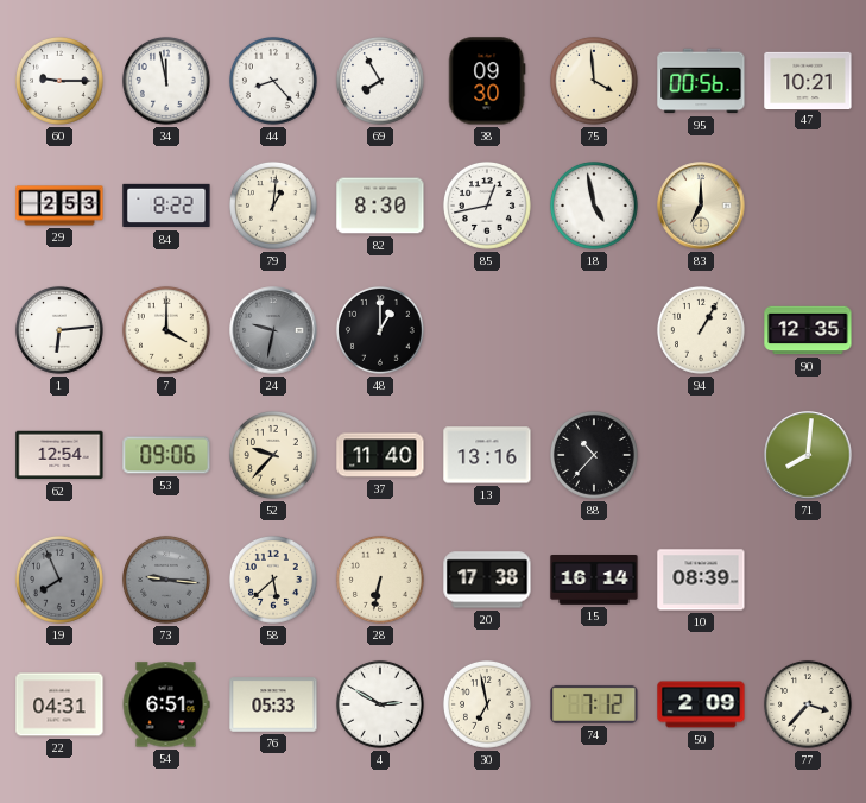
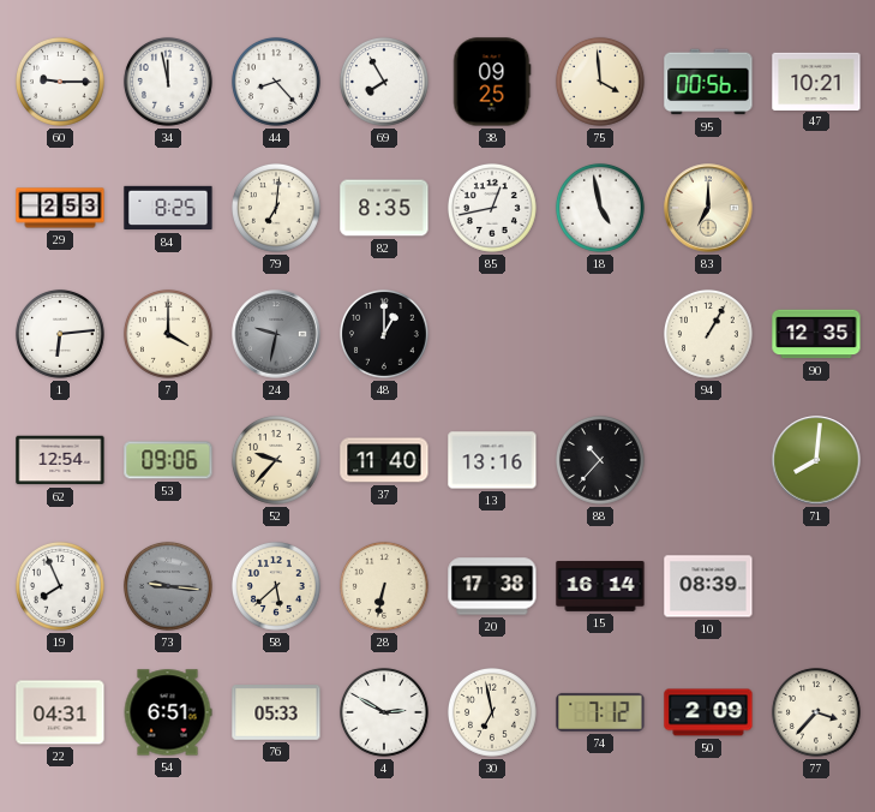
38: 09:30 -> 09:25
84: 8:22 -> 8:25
79: 1:01 -> 7:01
82: 8:30 -> 8:35
19 dial: grey -> white
